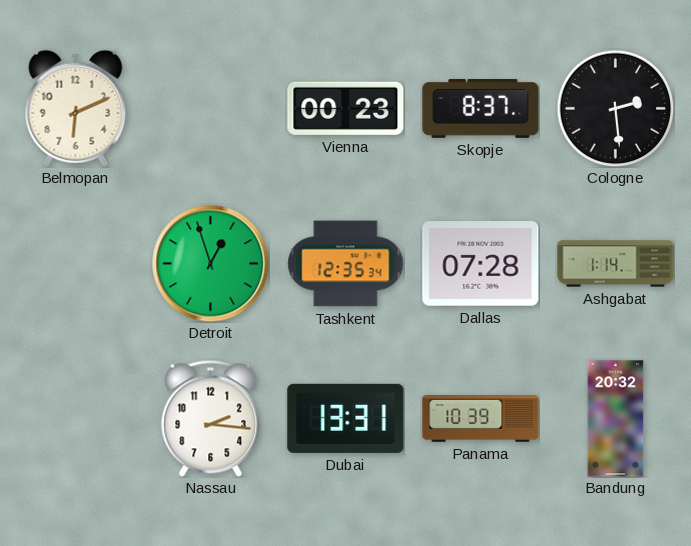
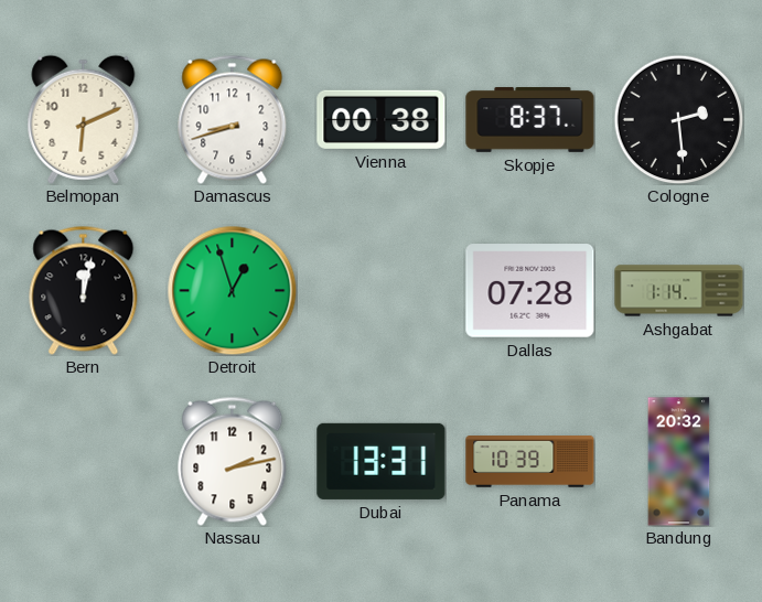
Damascus: none -> 8:42
Vienna: 00:23 -> 00:38
Bern: none -> 12:02
Tashkent: 12:35 -> none
Nassau: 2:16 -> 2:13
